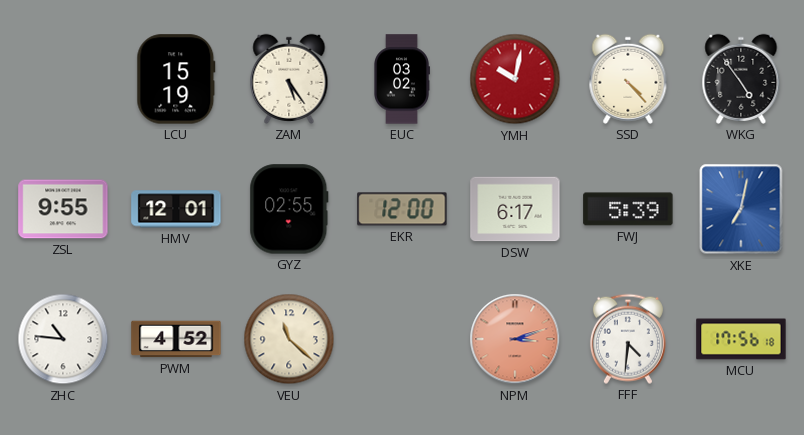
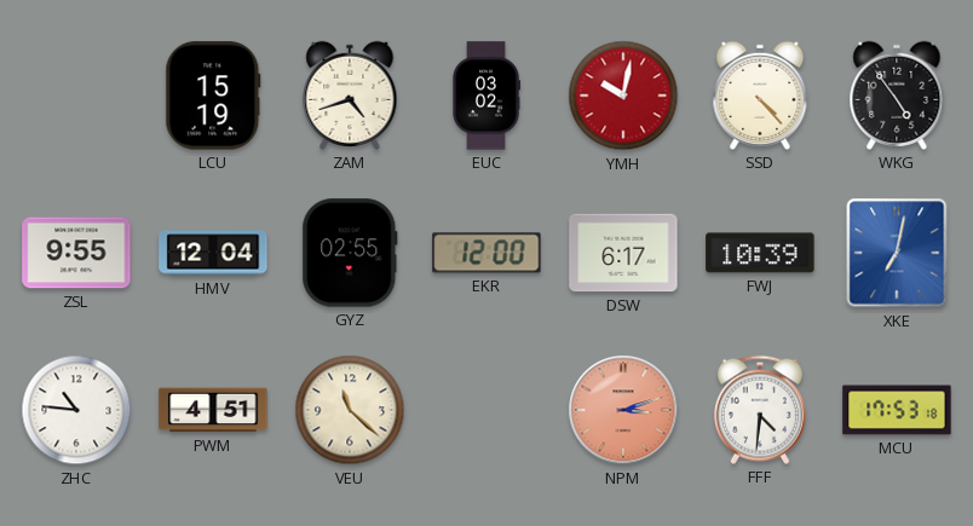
ZAM: 5:24 -> 4:42
HMV: 12:01 -> 12:04
FWJ: 5:39 -> 10:39
PWM: 4:52 -> 4:51
MCU: 17:56 -> 17:53
